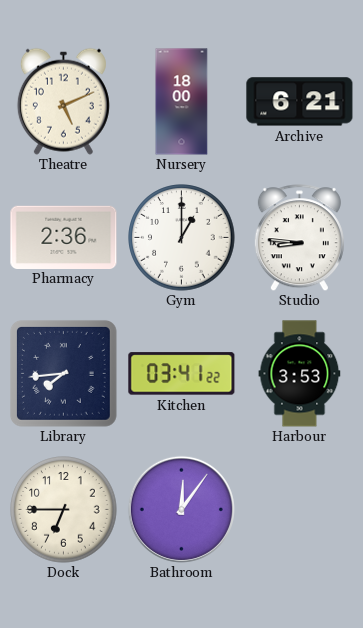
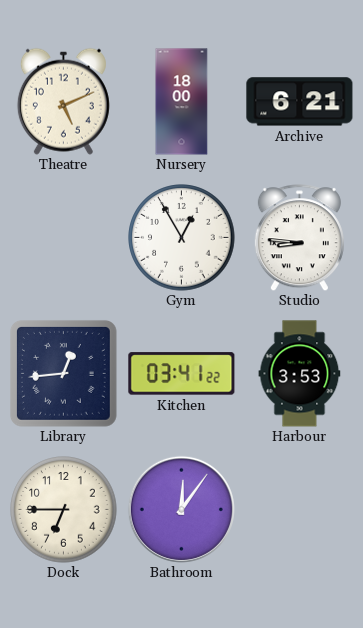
Pharmacy: 2:36 -> none
Gym: 1:00 -> 12:55
Library: 7:44 -> 12:44
